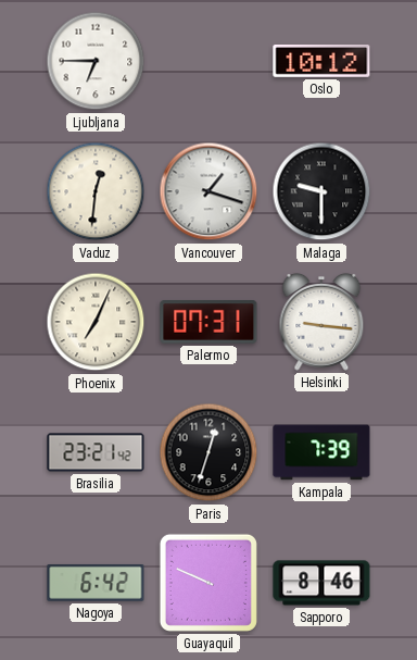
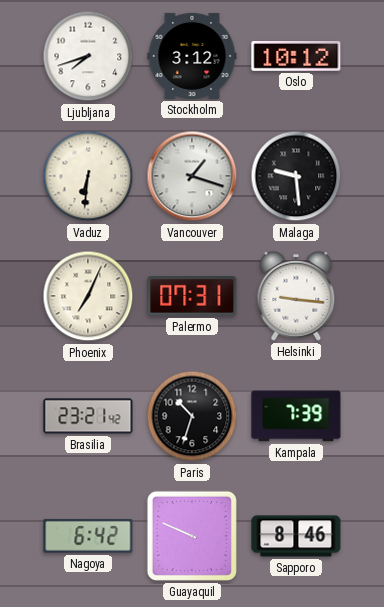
Ljubljana: 6:45 -> 7:42
Stockholm: none -> 3:12
Vaduz: 12:31 -> 6:31
Malaga: 9:30 -> 9:29
Paris: 12:33 -> 10:33
